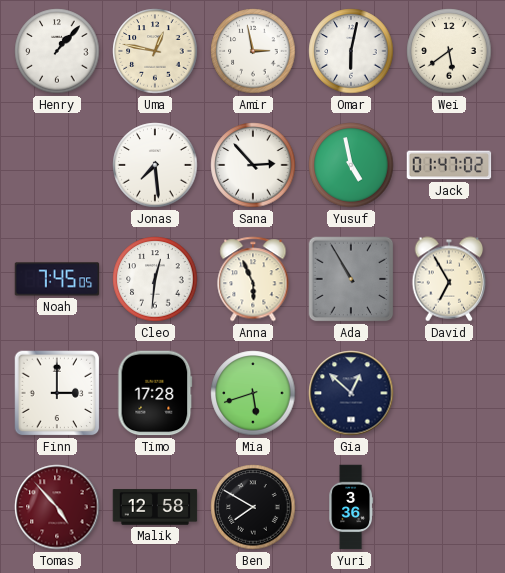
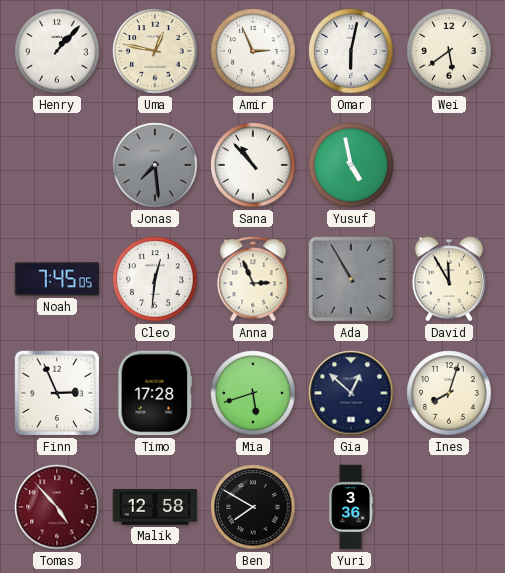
Amir: 2:58 -> 2:56
Jonas dial: white -> grey
Sana: 2:53 -> 10:53
Jack: 01:47 -> none
Anna: 5:56 -> 2:56
David: 6:55 -> 11:55
Finn: 3:00 -> 2:56
Ines: none -> 8:03
